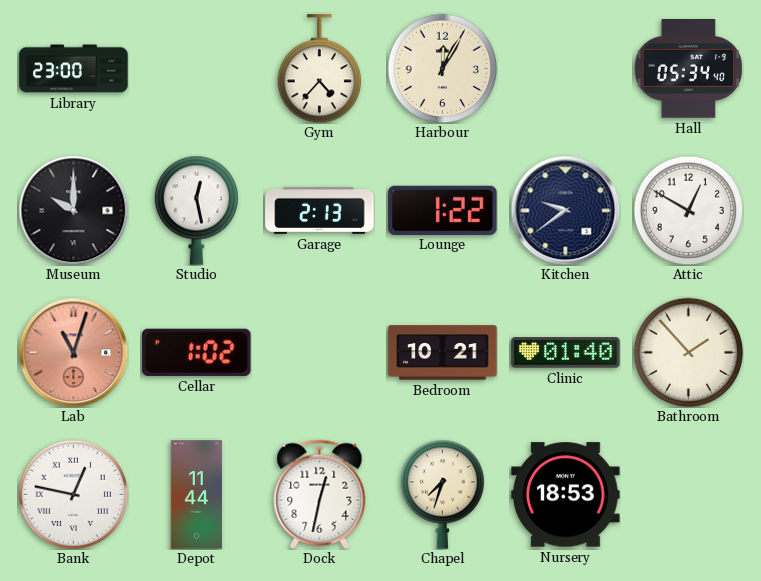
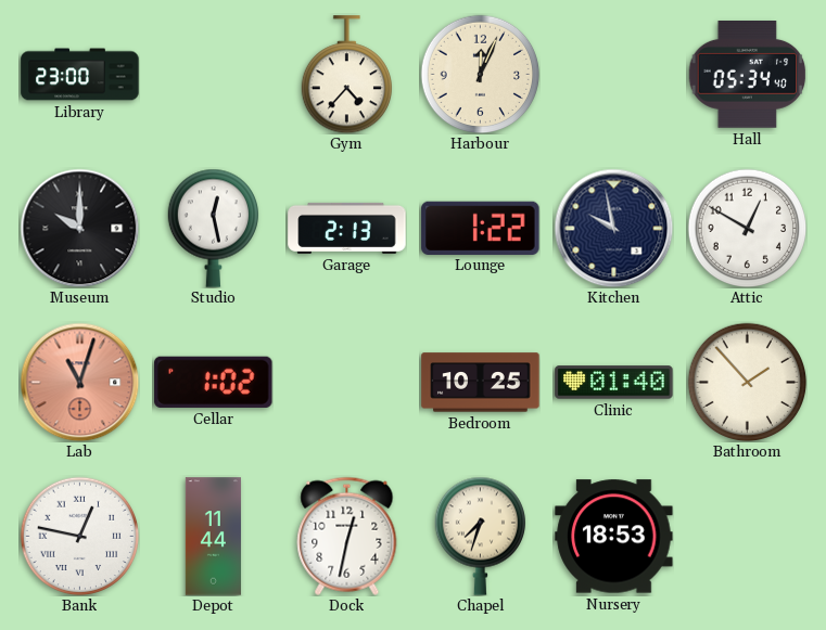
Harbour: 12:05 -> 12:04
Kitchen: 9:39 -> 9:58
Bedroom: 10:21 -> 10:25
